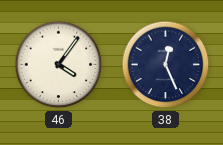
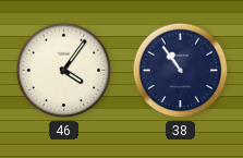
38: 12:26 -> 10:54
